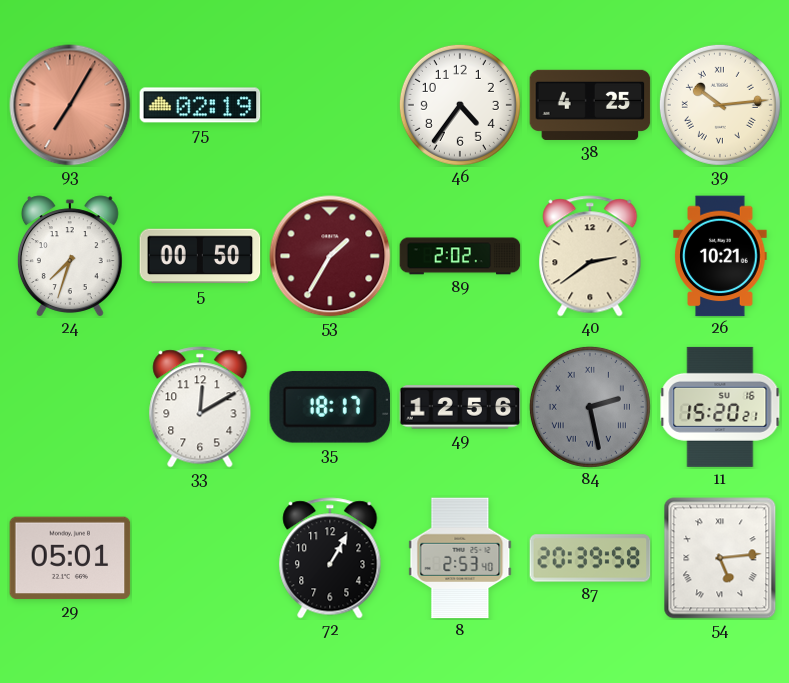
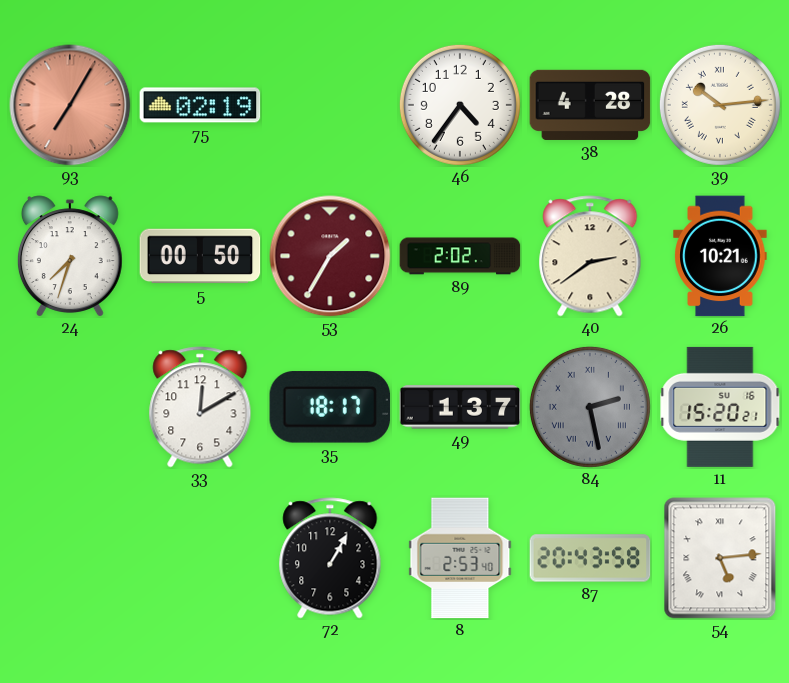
38: 4:25 -> 4:28
49: 12:56 -> 1:37
29: 05:01 -> none
87: 20:39 -> 20:43
